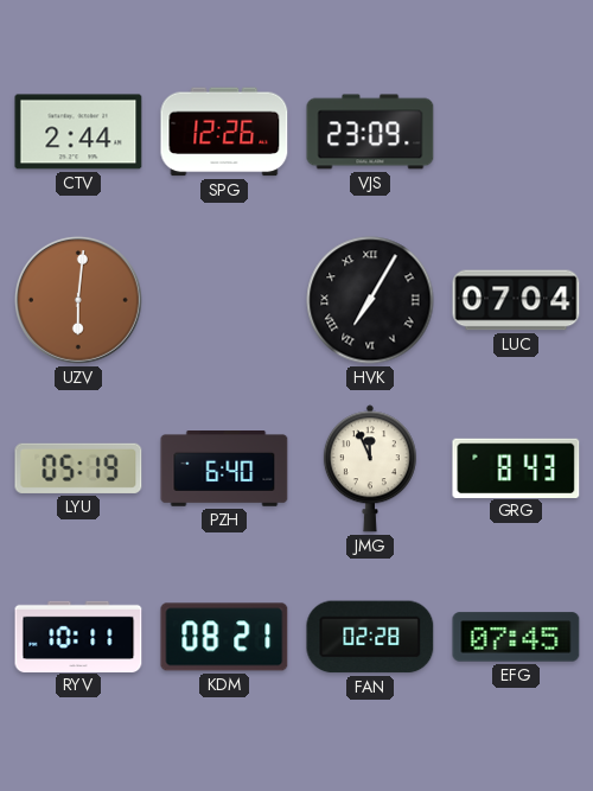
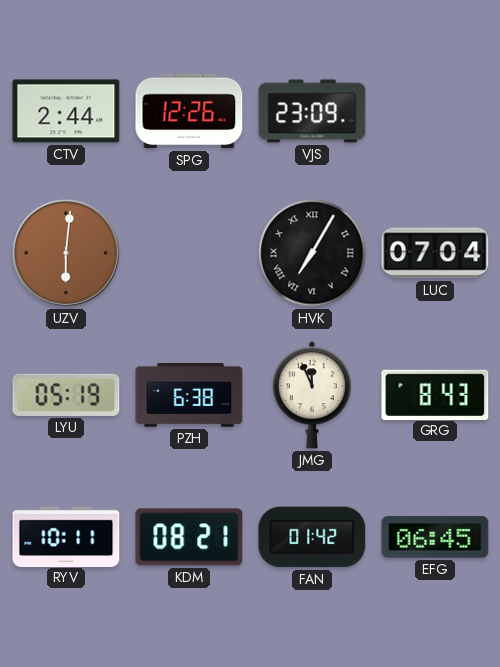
PZH: 6:40 -> 6:38
FAN: 02:28 -> 01:42
EFG: 07:45 -> 06:45
